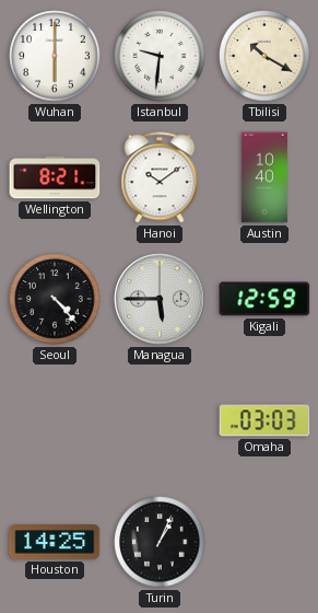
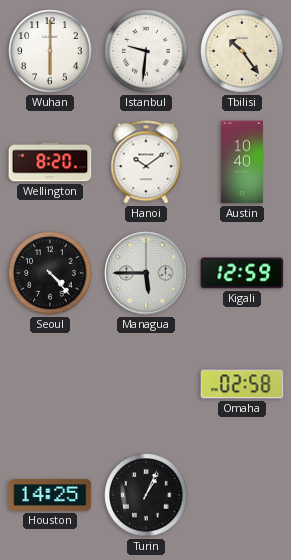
Tbilisi: 10:20 -> 10:24
Wellington: 8:21 -> 8:20
Omaha: 03:03 -> 02:58
